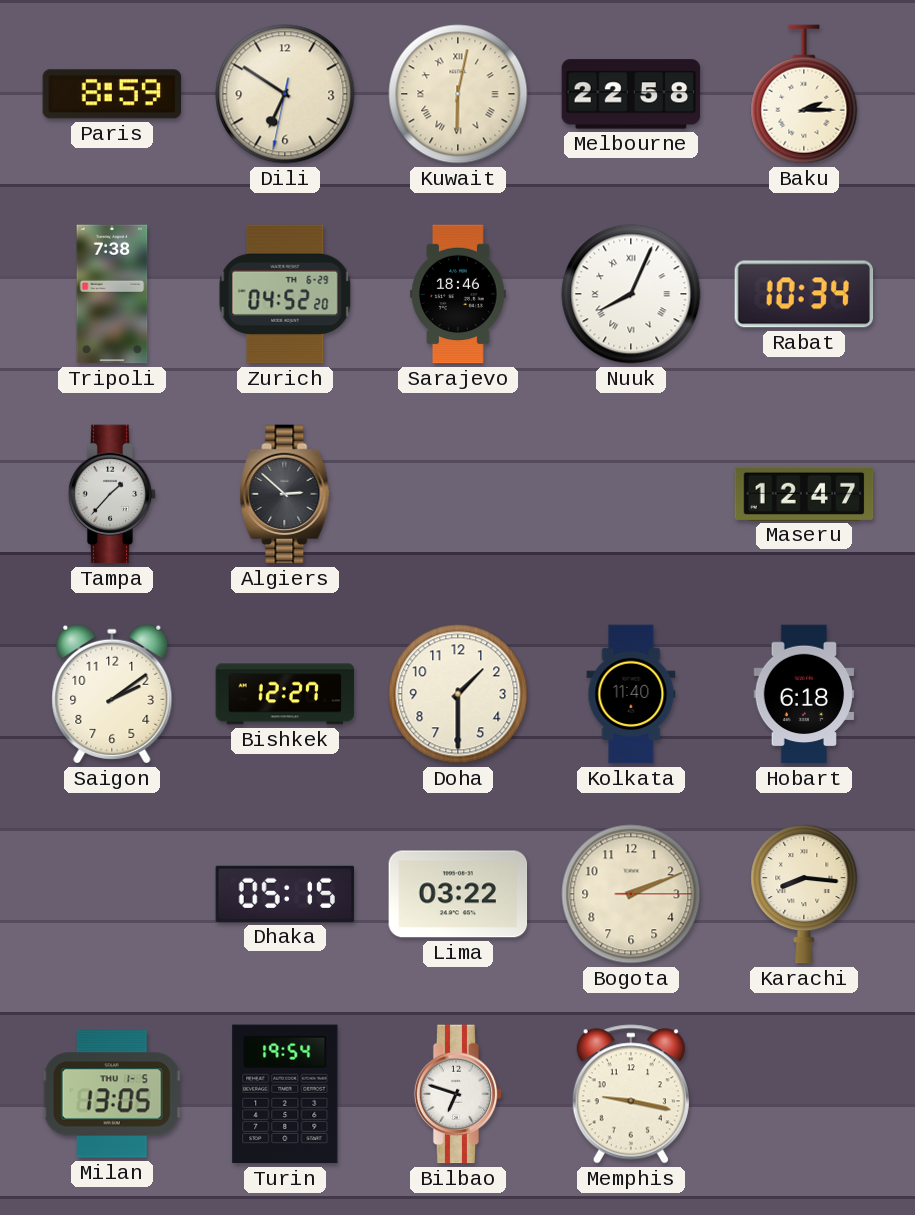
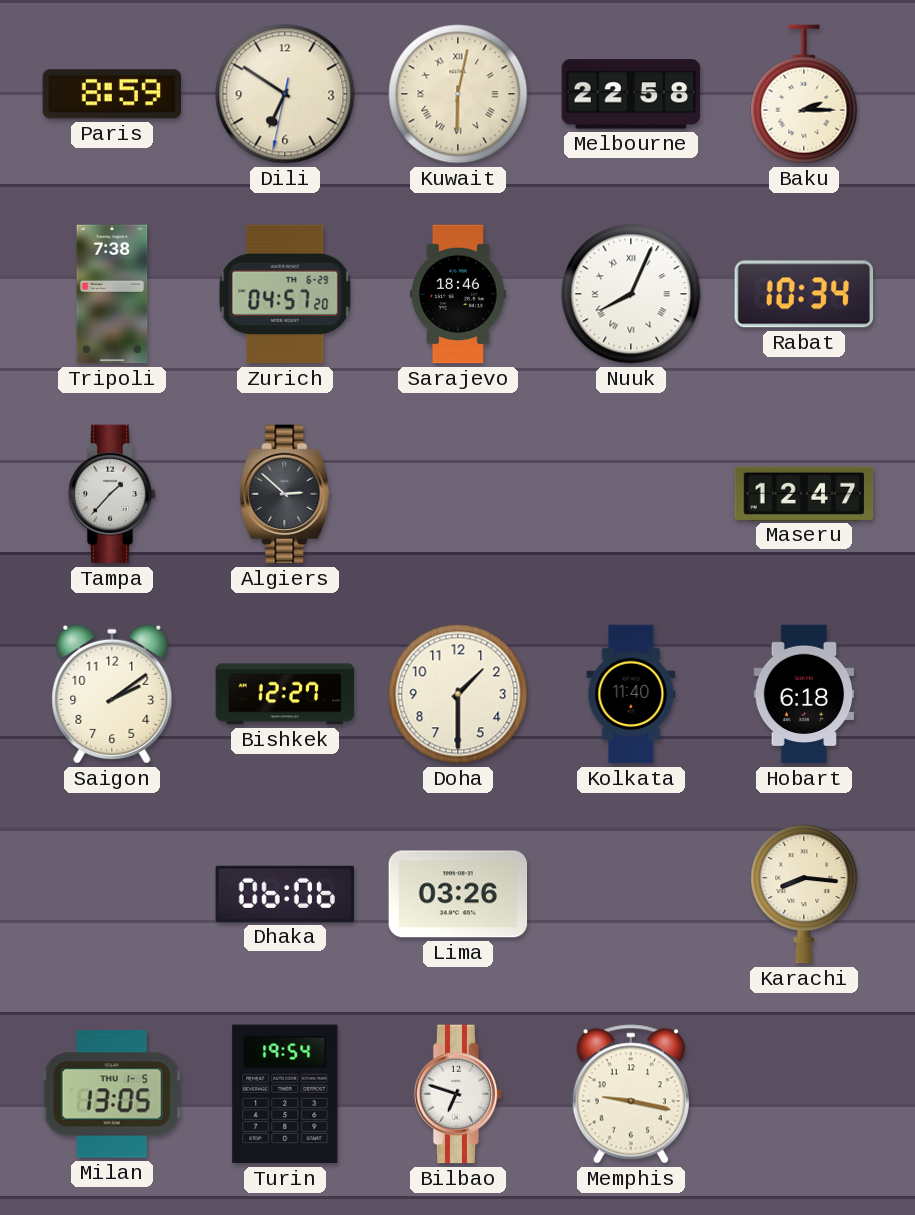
Zurich: 04:52 -> 04:57
Dhaka: 05:15 -> 06:06
Lima: 03:22 -> 03:26
Bogota: 2:11 -> none
